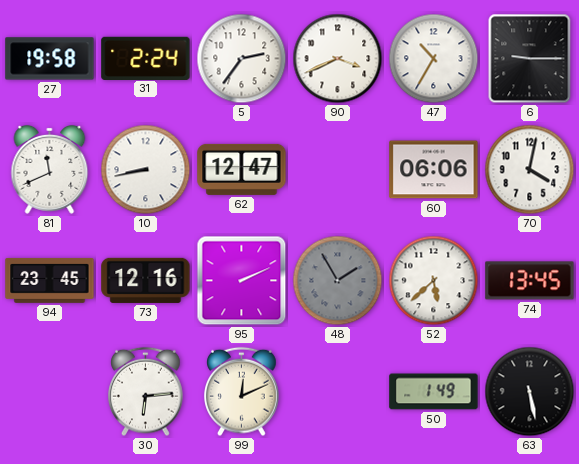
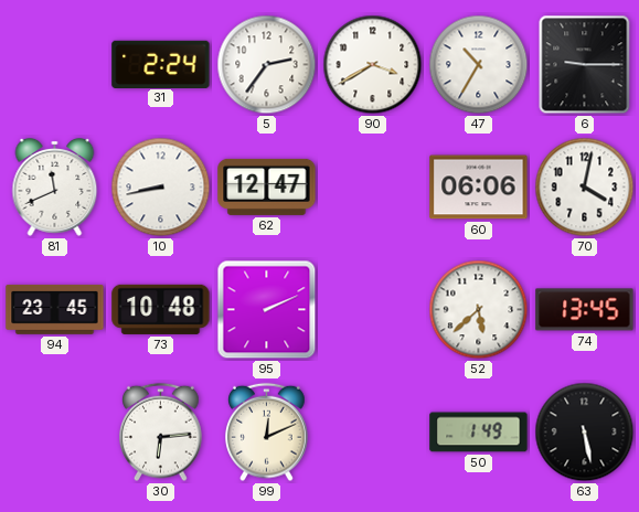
27: 19:58 -> none
90: 3:41 -> 3:40
73: 12:16 -> 10:48
48: 1:55 -> none
